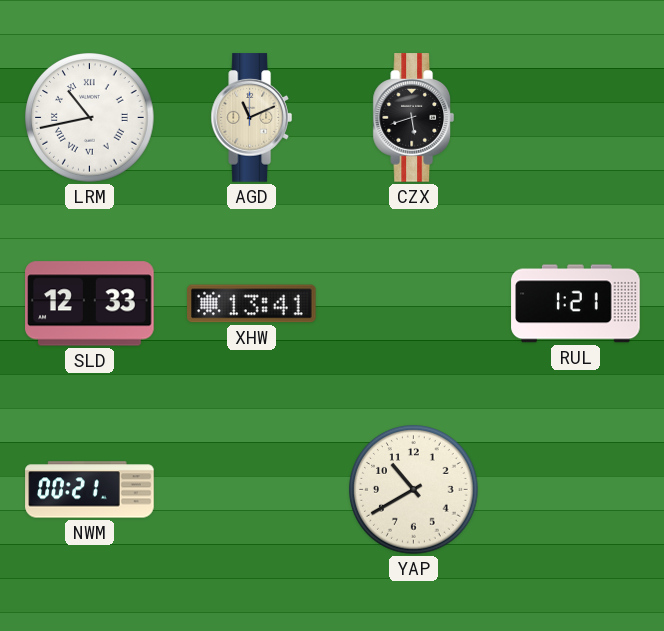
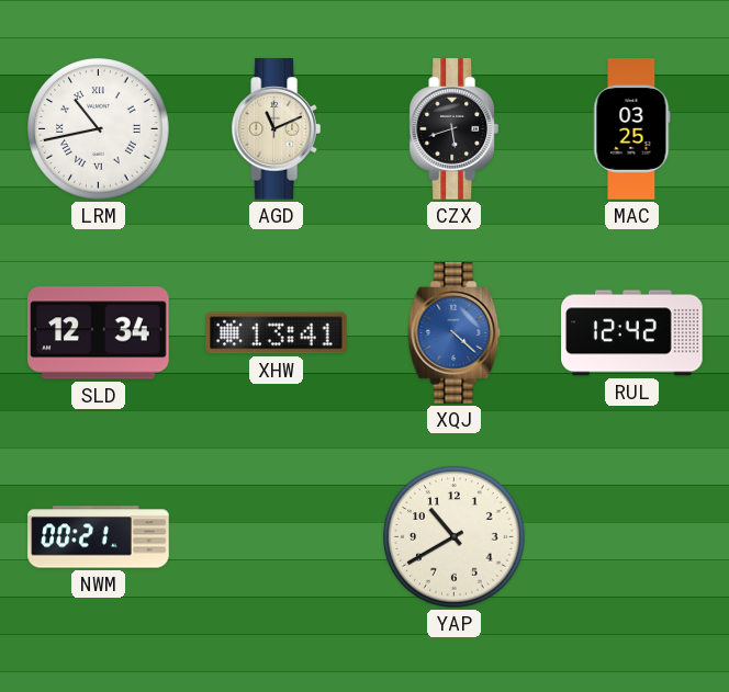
MAC: none -> 03:25
SLD: 12:33 -> 12:34
XQJ: none -> 4:22
RUL: 1:21 -> 12:42
